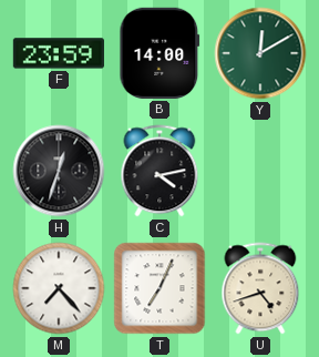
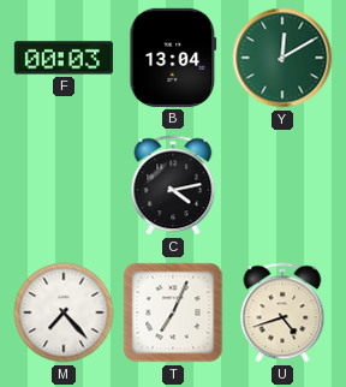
F: 23:59 -> 00:03
B: 14:00 -> 13:04
H: 12:33 -> none
